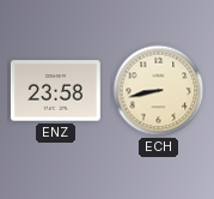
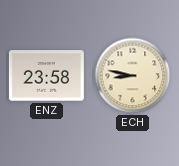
ECH: 8:43 -> 8:47
